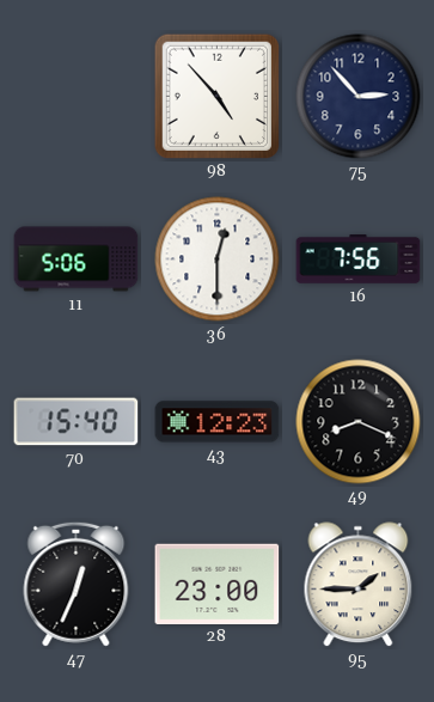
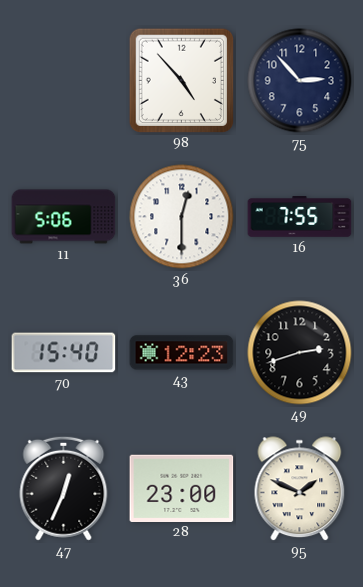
16: 7:56 -> 7:55
49: 8:19 -> 2:42
95: 1:45 -> 1:49
